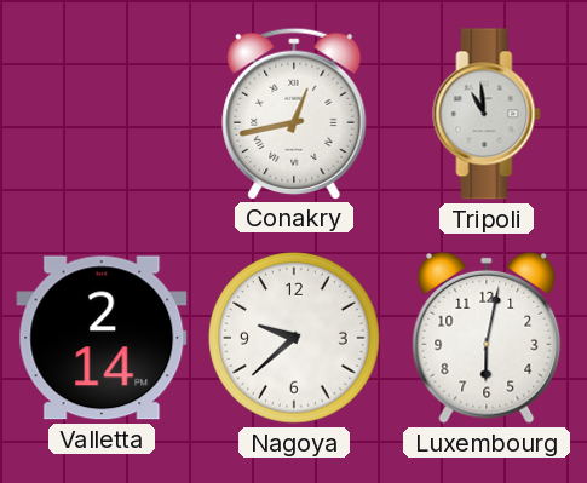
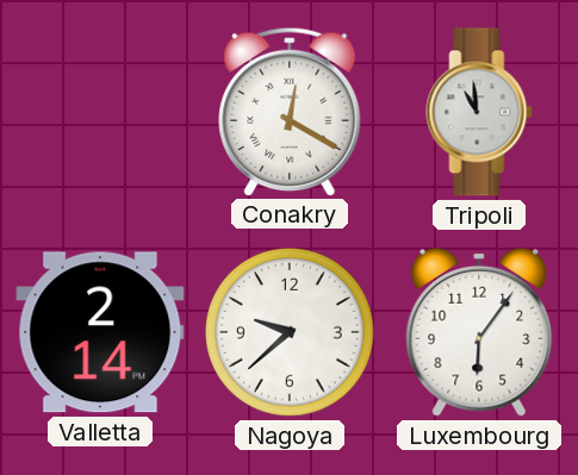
Conakry: 12:43 -> 12:20
Luxembourg: 6:02 -> 6:06
